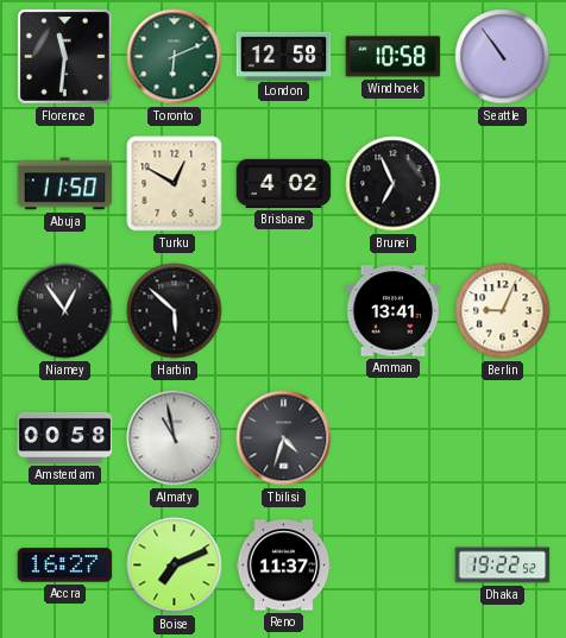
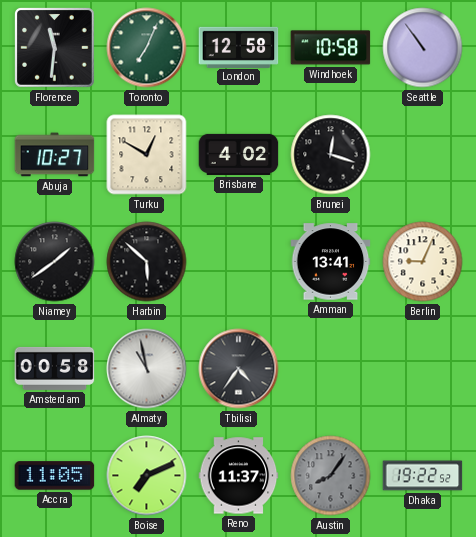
Toronto: 6:11 -> 7:04
Abuja: 11:50 -> 10:27
Brunei: 6:56 -> 12:18
Niamey: 12:54 -> 1:39
Tbilisi: 4:33 -> 4:36
Accra: 16:27 -> 11:05
Austin: none -> 8:06
